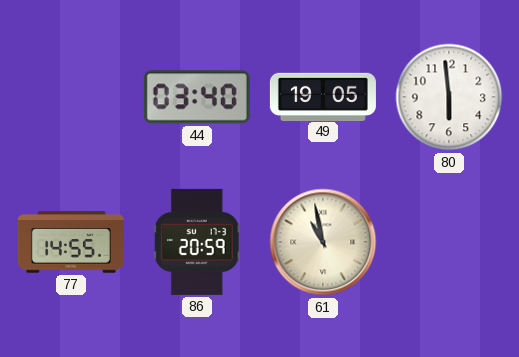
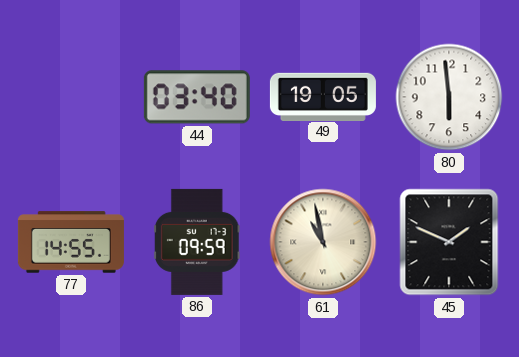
86: 20:59 -> 09:59
45: none -> 1:49
